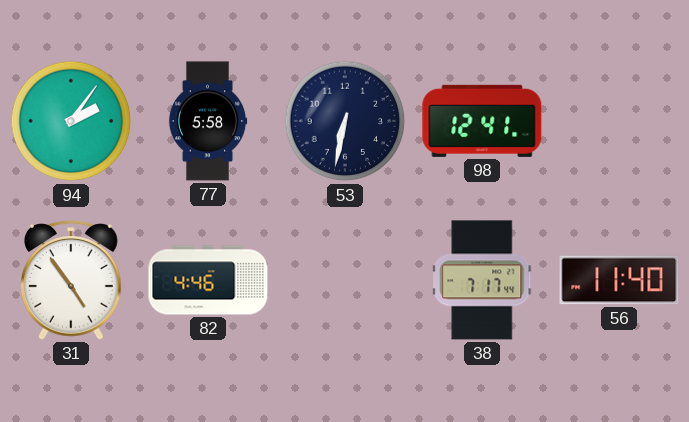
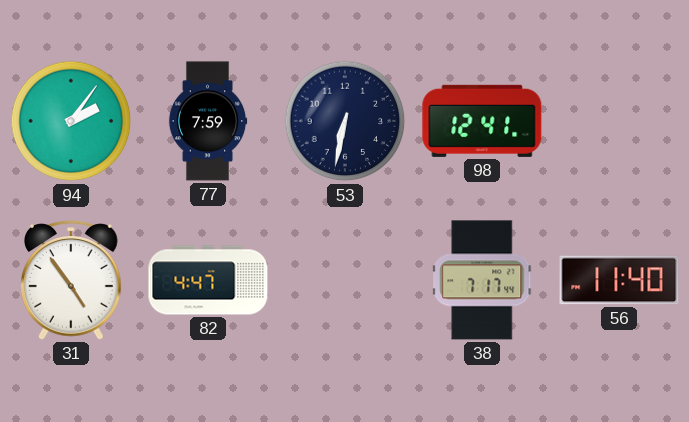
77: 5:58 -> 7:59
82: 4:46 -> 4:47
